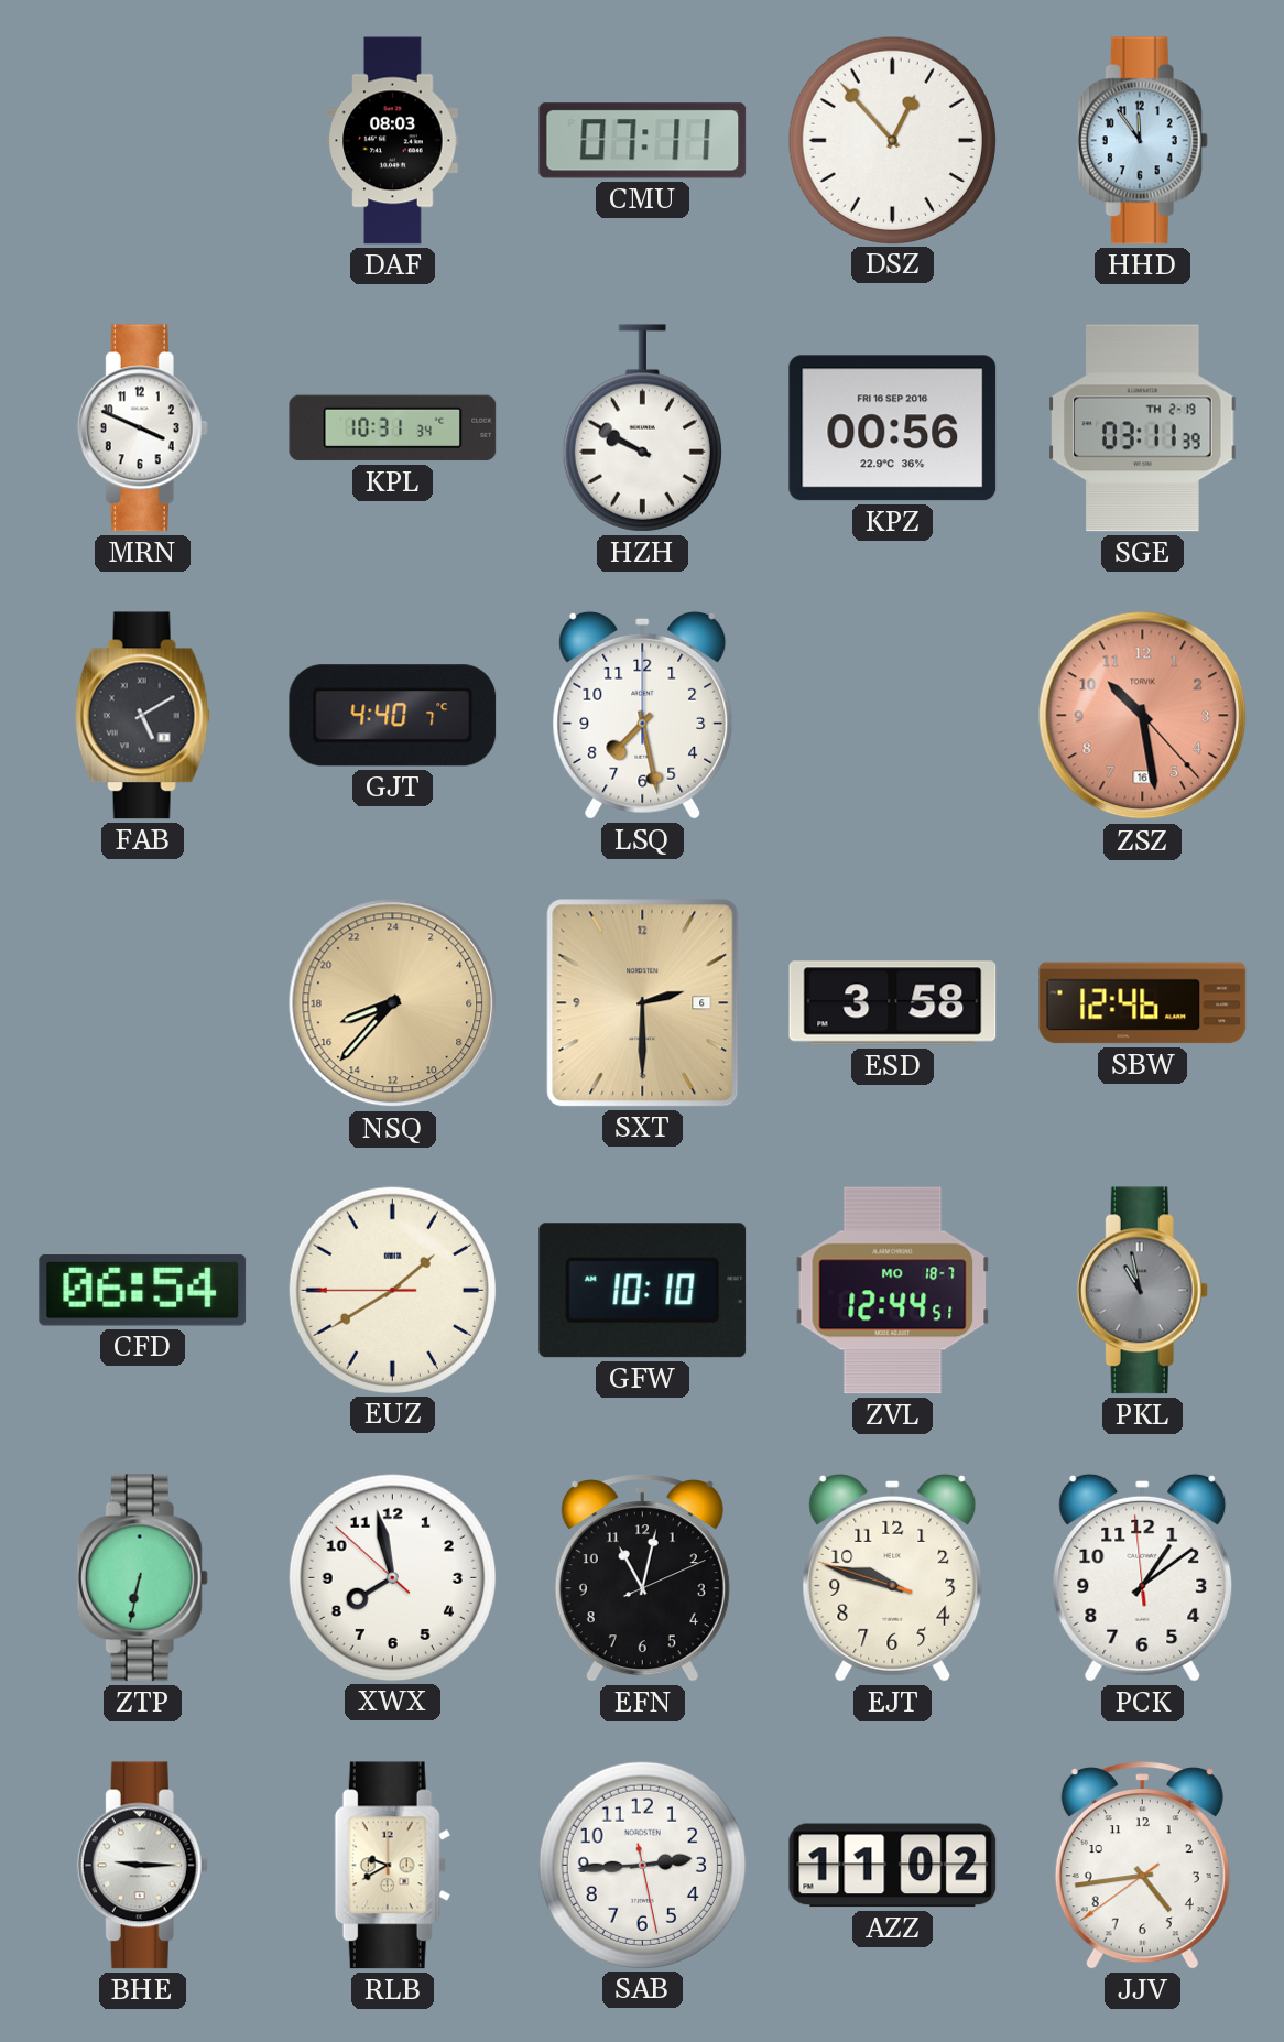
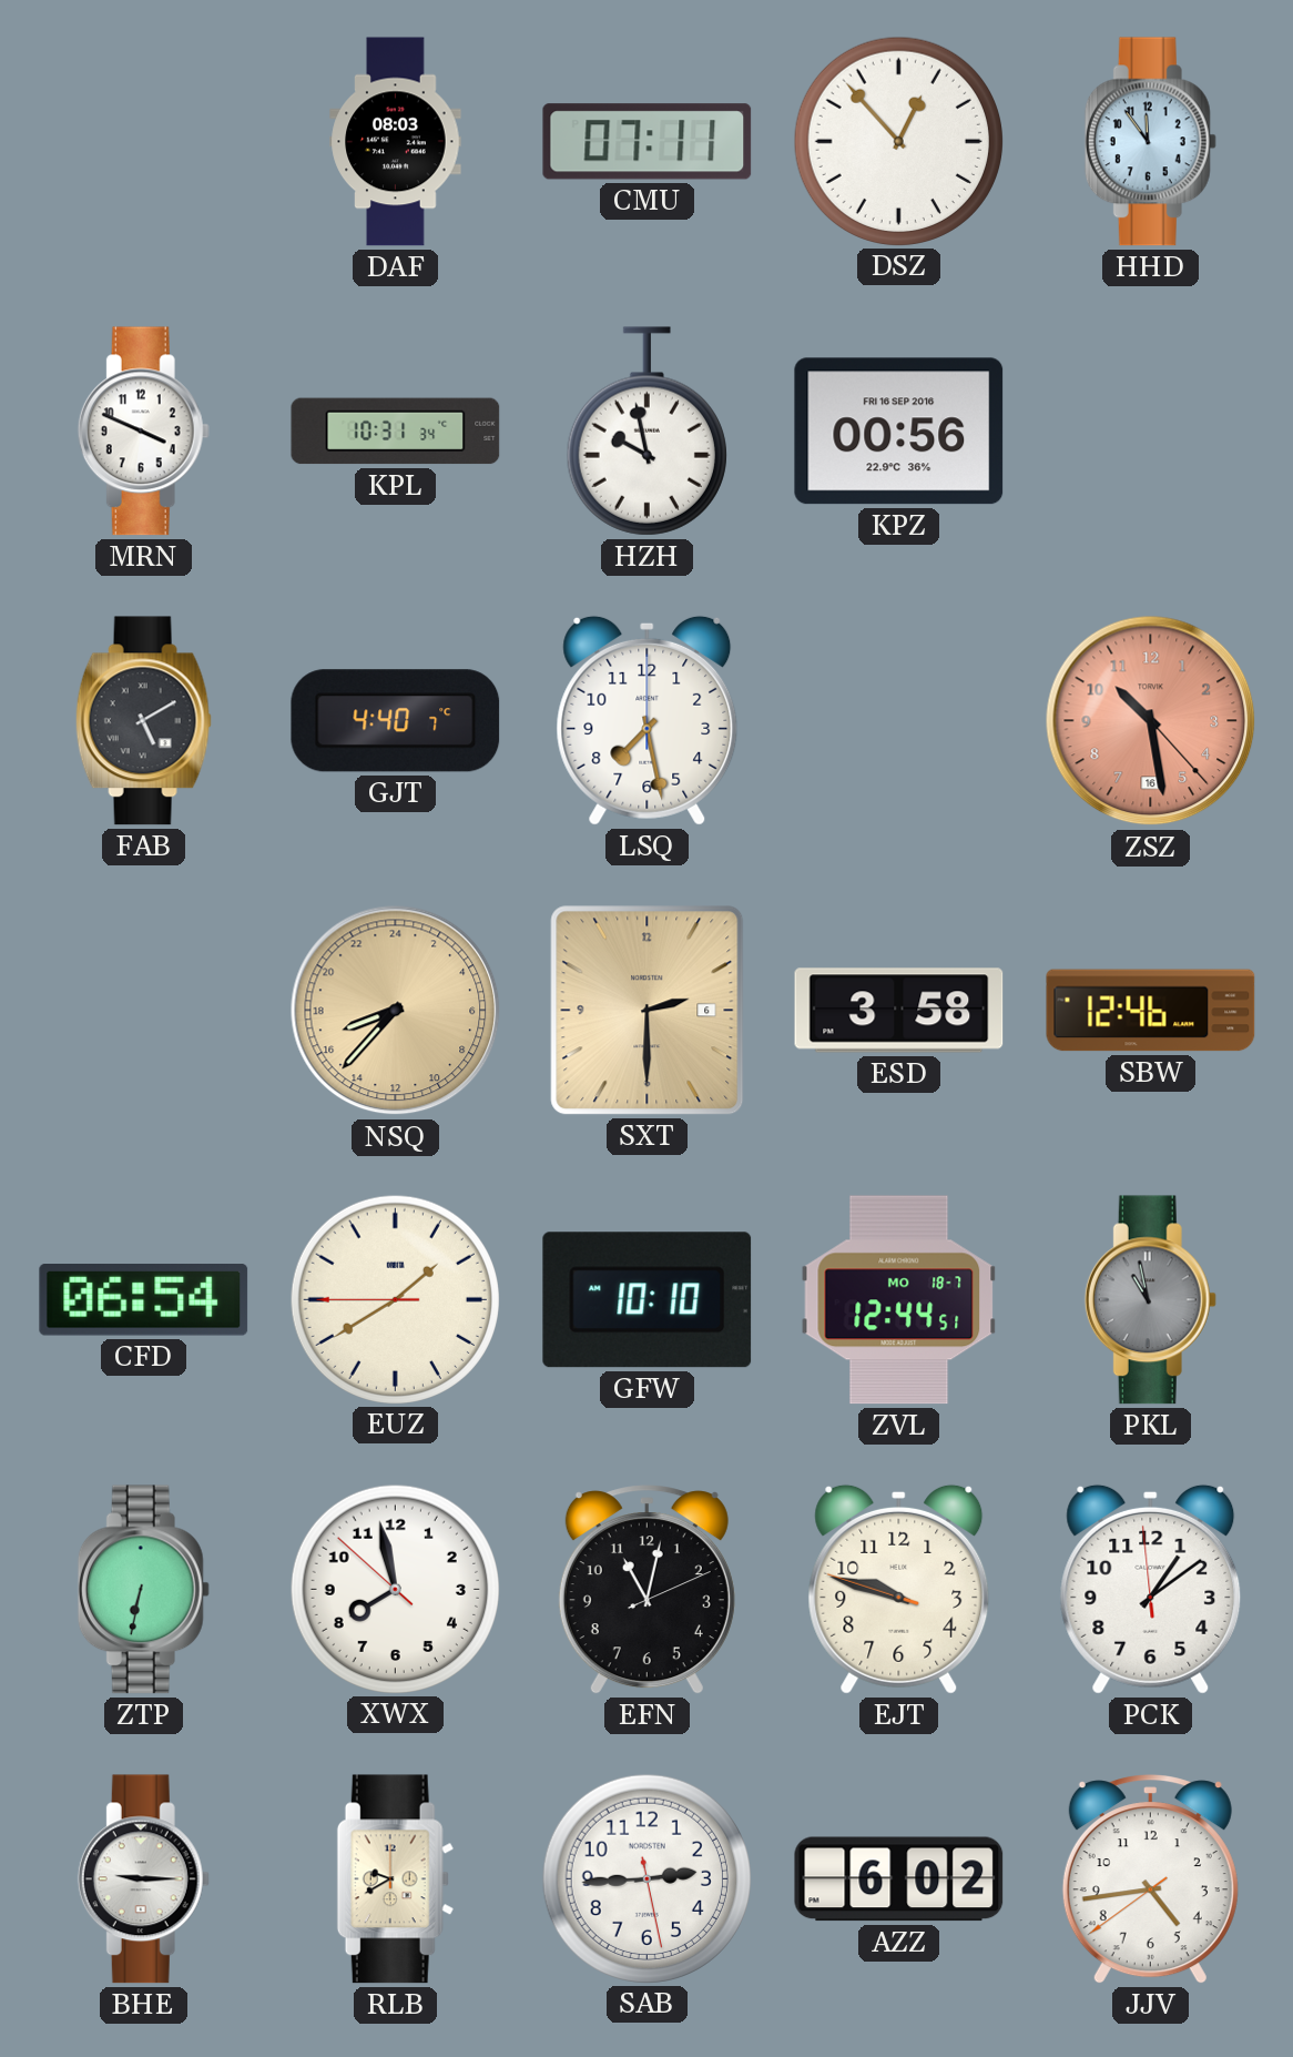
HZH: 9:50 -> 9:58
SGE: 03:11 -> none
AZZ: 11:02 -> 6:02
